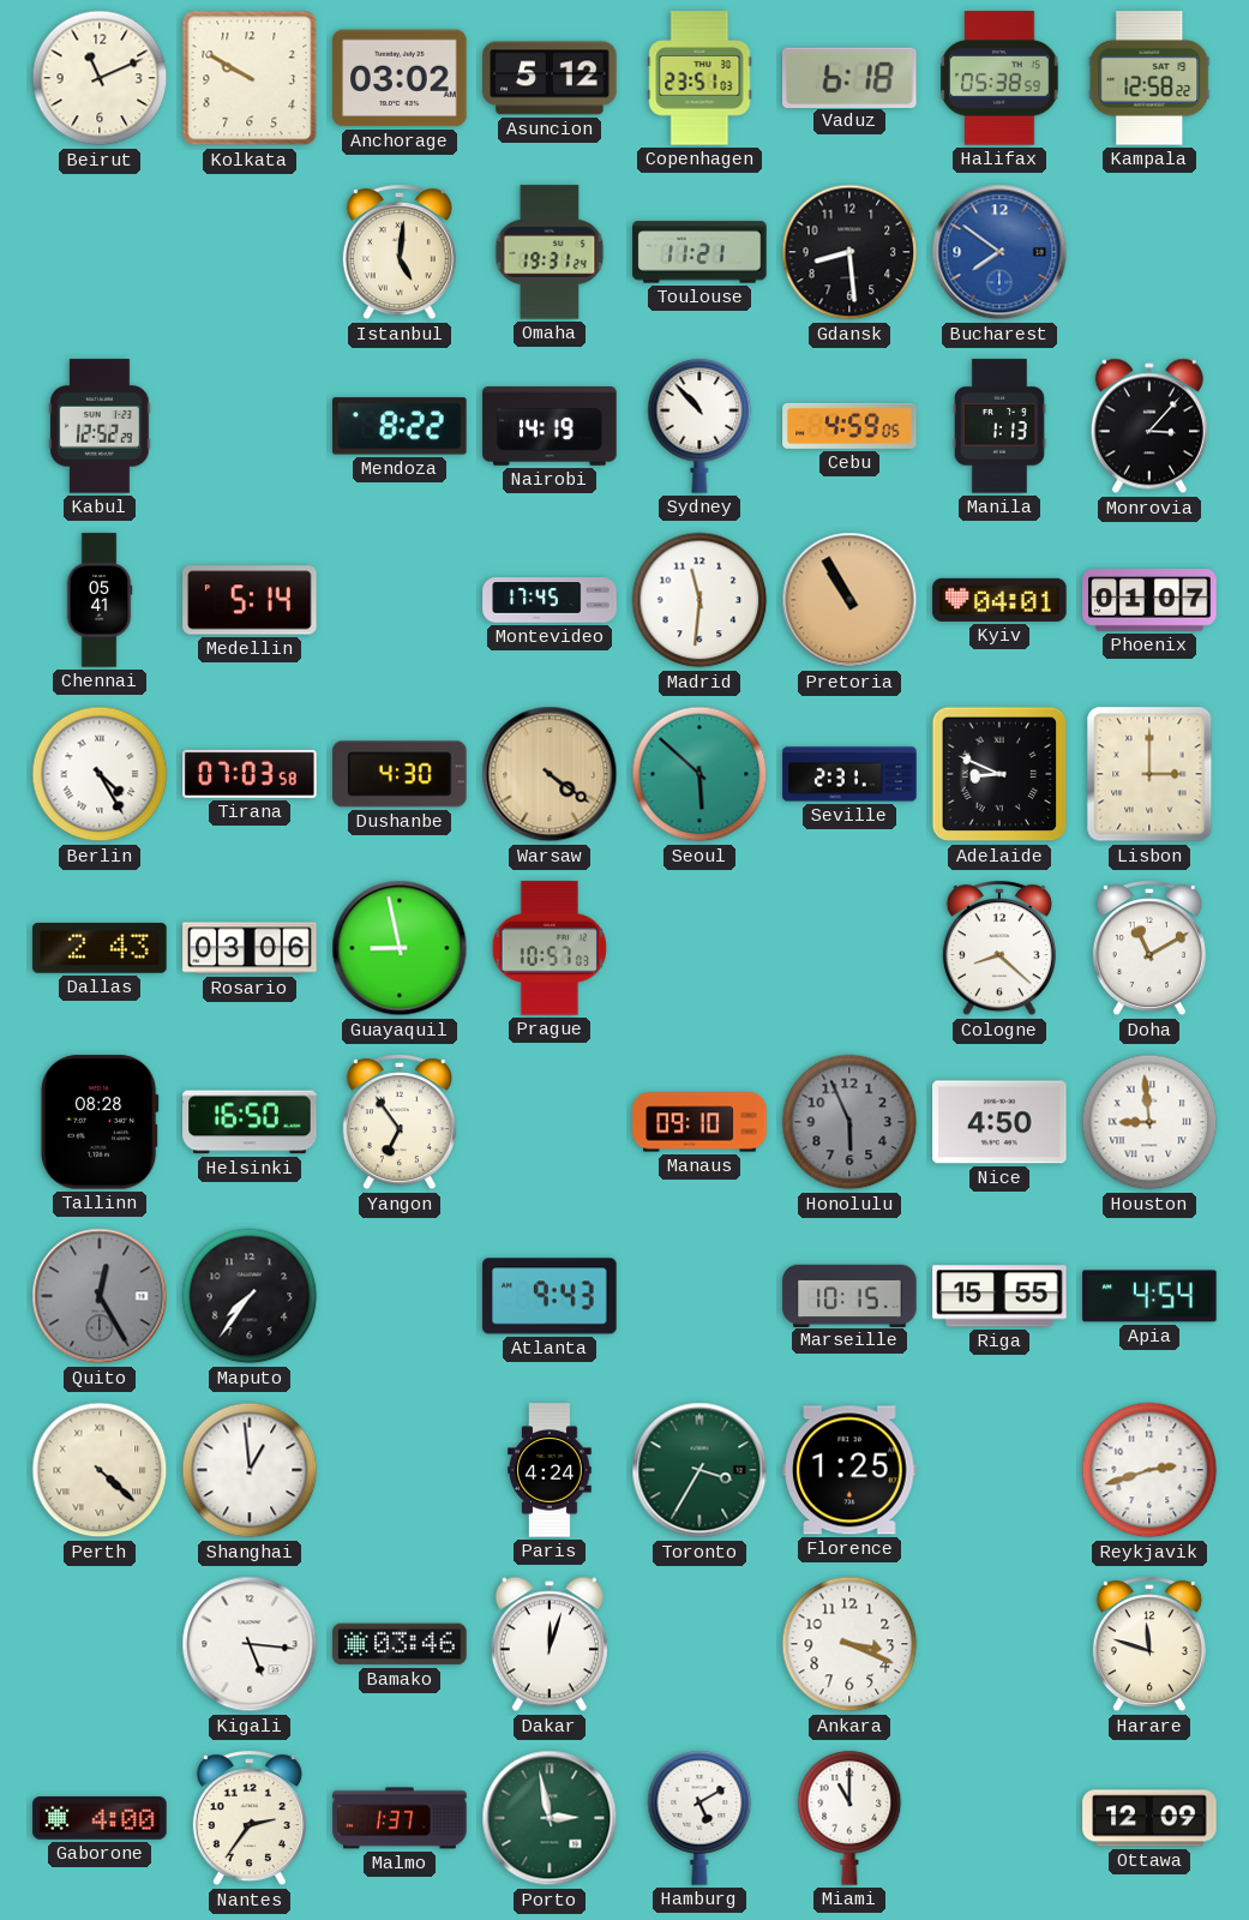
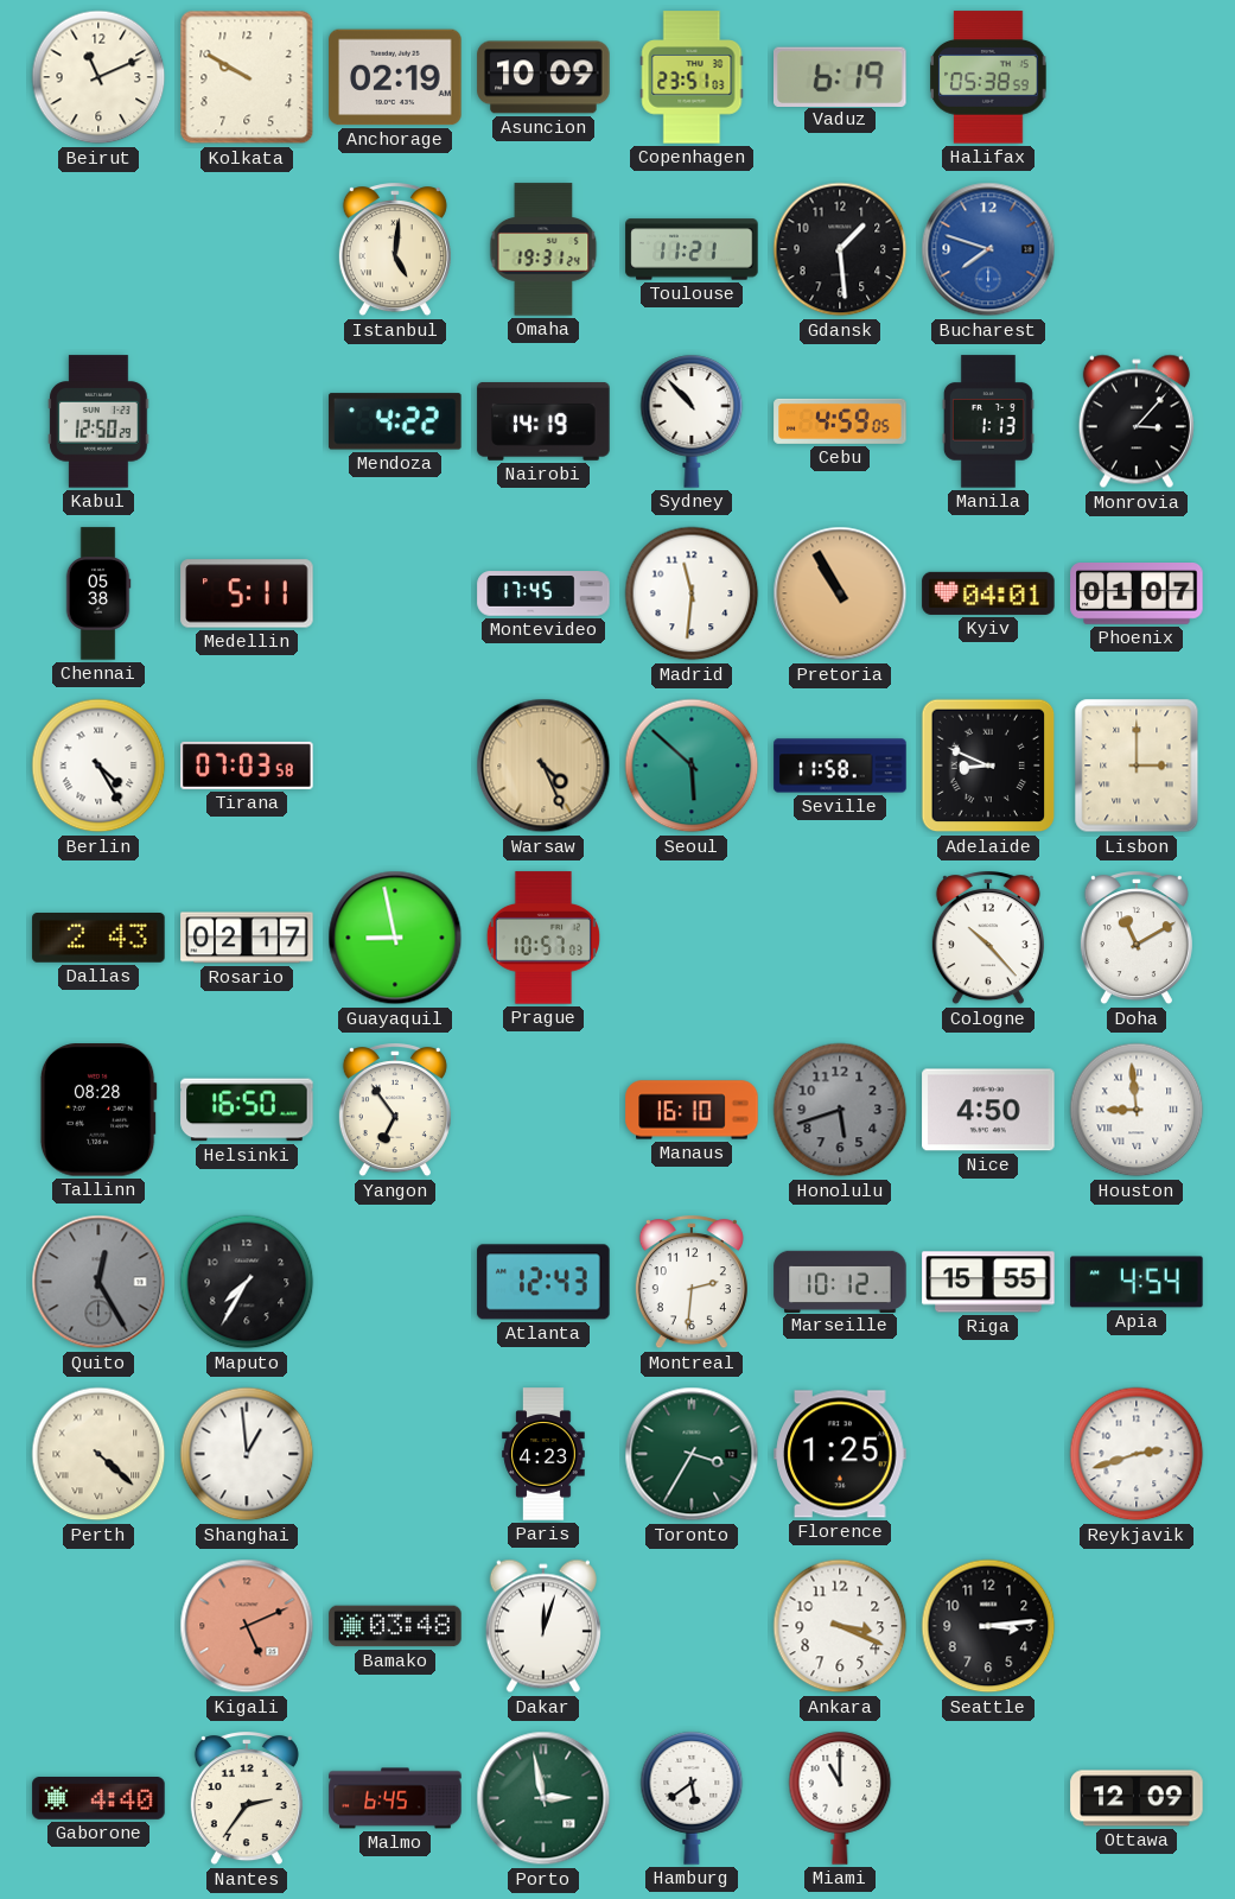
Anchorage: 03:02 -> 02:19
Asuncion: 5:12 -> 10:09
Vaduz: 6:18 -> 6:19
Kampala: 12:58 -> none
Gdansk: 8:29 -> 1:29
Bucharest: 7:51 -> 7:48
Kabul: 12:52 -> 12:50
Mendoza: 8:22 -> 4:22
Chennai: 05:41 -> 05:38
Medellin: 5:14 -> 5:11
Dushanbe: 4:30 -> none
Warsaw: 4:21 -> 4:26
Seville: 2:31 -> 11:58
Rosario: 03:06 -> 02:17
Cologne: 8:22 -> 10:23
Manaus: 09:10 -> 16:10
Honolulu: 5:56 -> 5:42
Maputo: 7:36 -> 7:35
Atlanta: 9:43 -> 12:43
Montreal: none -> 2:31
Marseille: 10:15 -> 10:12
Paris: 4:24 -> 4:23
Kigali: 5:16 -> 5:11
Kigali dial: white -> salmon
Bamako: 03:46 -> 03:48
Seattle: none -> 3:14
Harare: 11:48 -> none
Gaborone: 4:00 -> 4:40
Malmo: 1:37 -> 6:45
Hamburg: 5:10 -> 5:39
